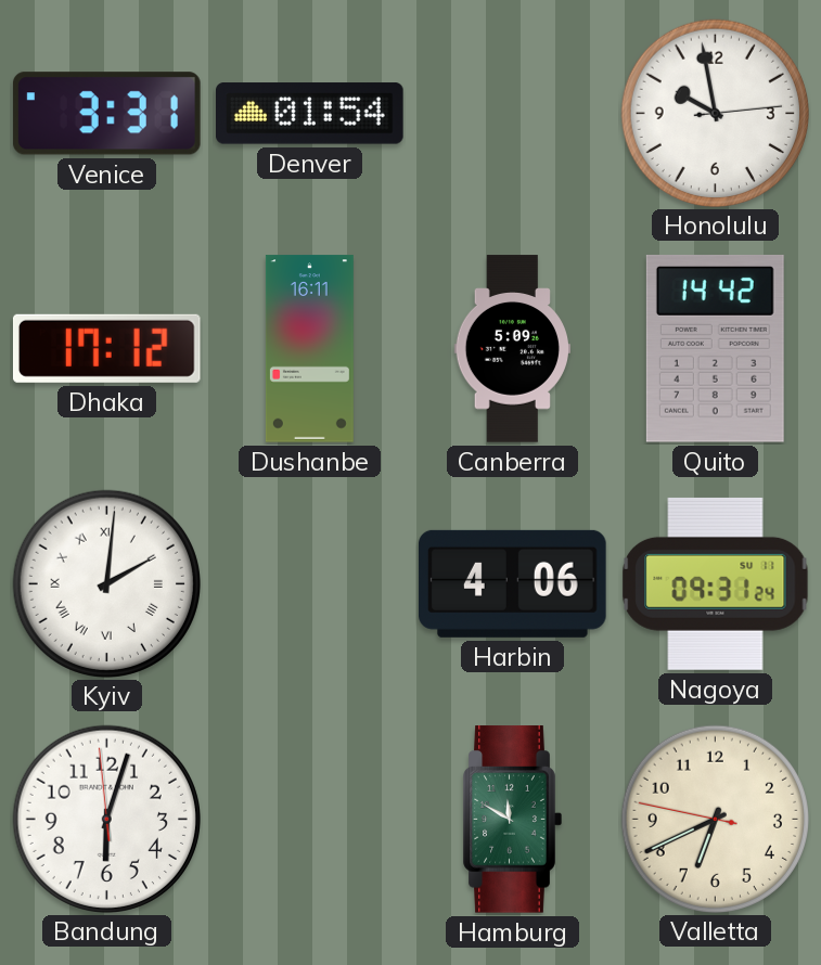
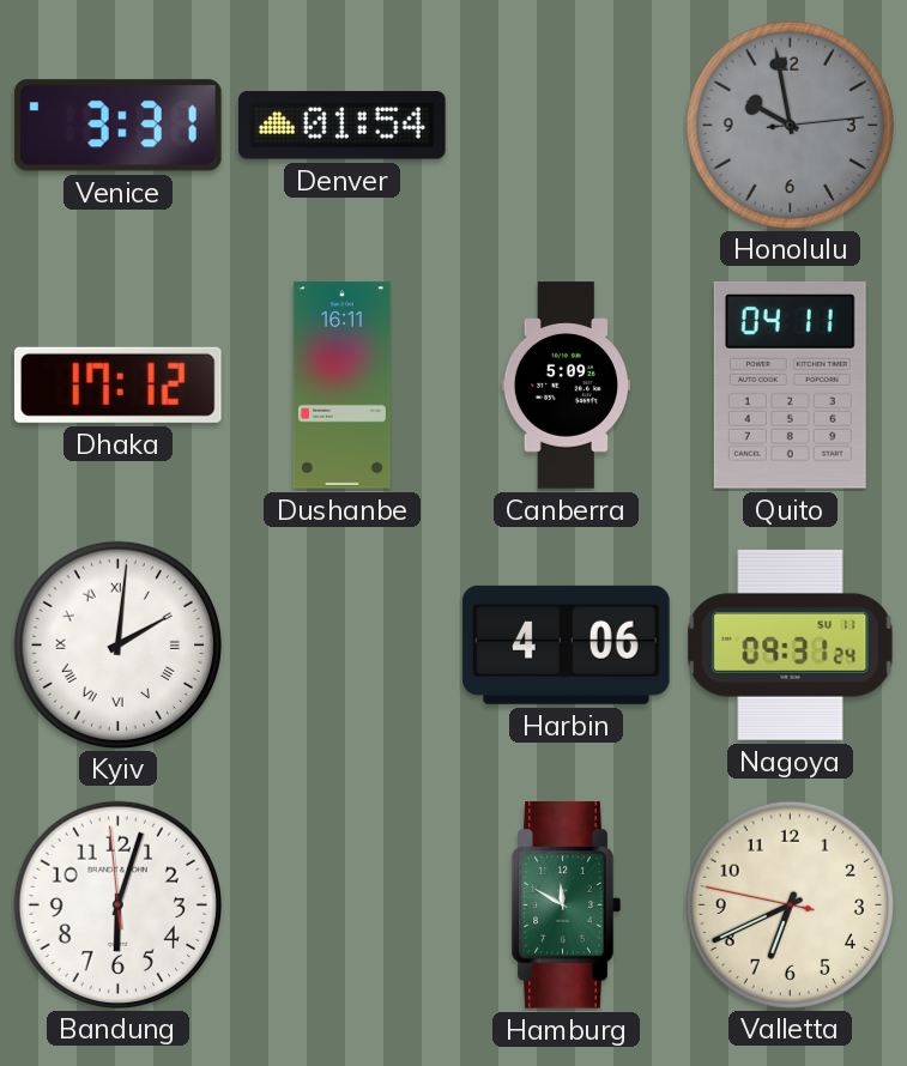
Honolulu dial: white -> grey
Quito: 14:42 -> 04:11
